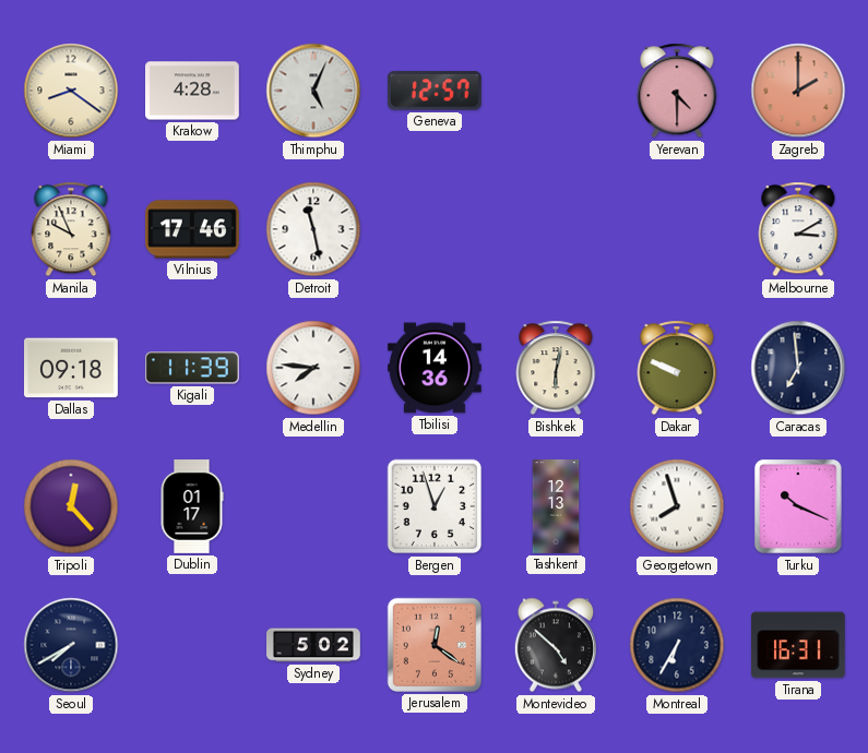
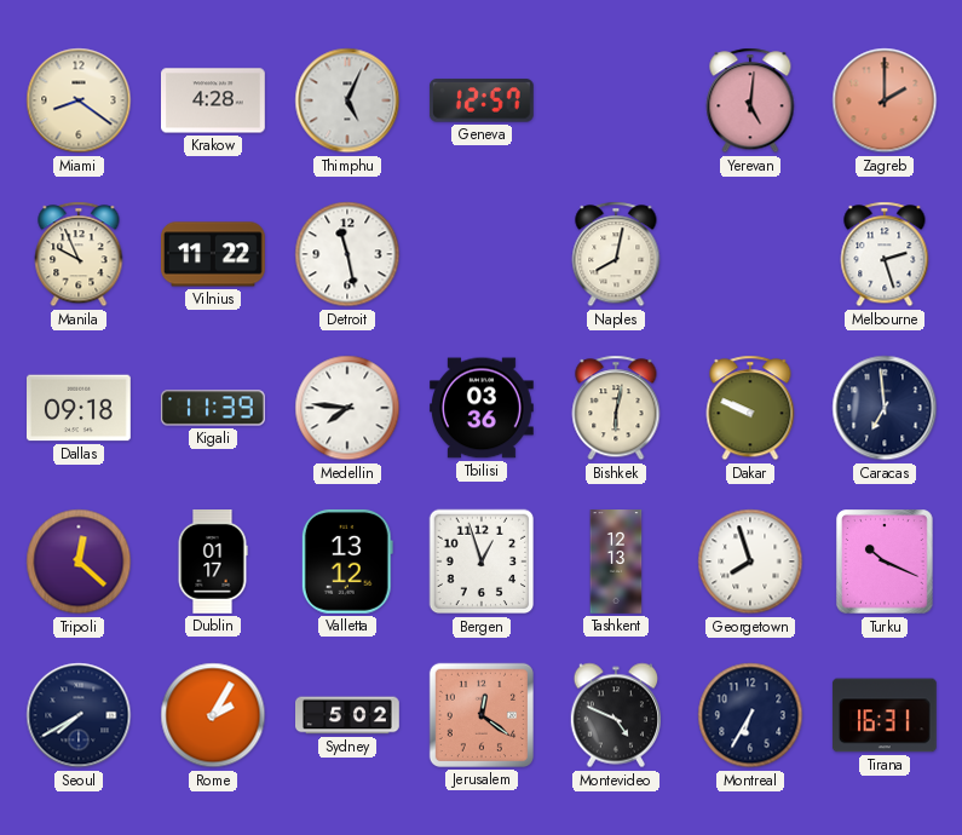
Yerevan: 4:30 -> 5:01
Vilnius: 17:46 -> 11:22
Naples: none -> 8:02
Melbourne: 3:10 -> 2:27
Tbilisi: 14:36 -> 03:36
Tripoli: 12:23 -> 12:22
Valletta: none -> 13:12
Rome: none -> 2:05
Montevideo: 4:52 -> 4:49
